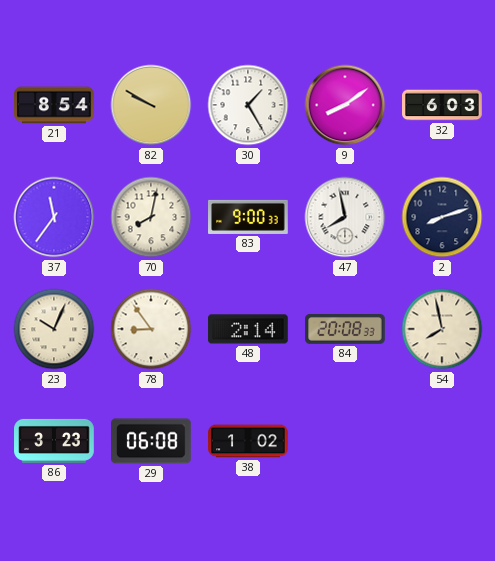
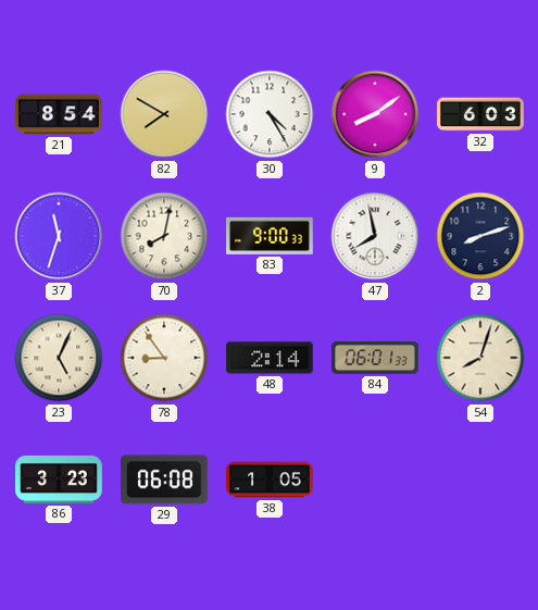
82: 9:50 -> 7:50
30: 1:25 -> 4:25
37: 11:36 -> 11:33
23: 10:04 -> 5:04
84: 20:08 -> 06:01
54: 7:58 -> 8:03
38: 1:02 -> 1:05
